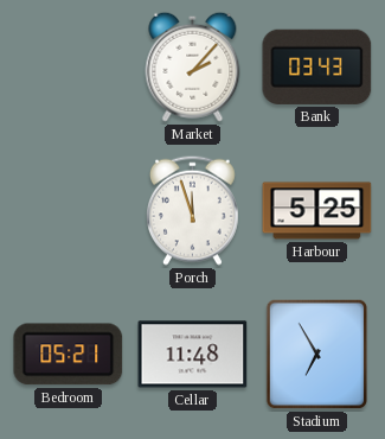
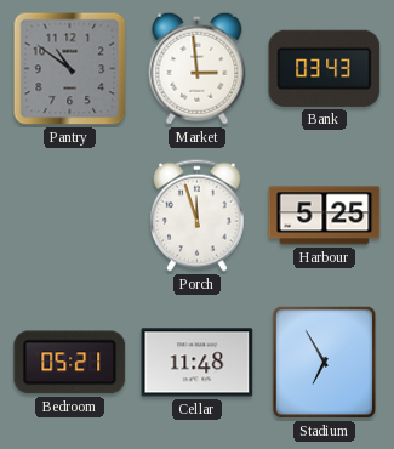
Pantry: none -> 10:51
Market: 2:07 -> 2:59
